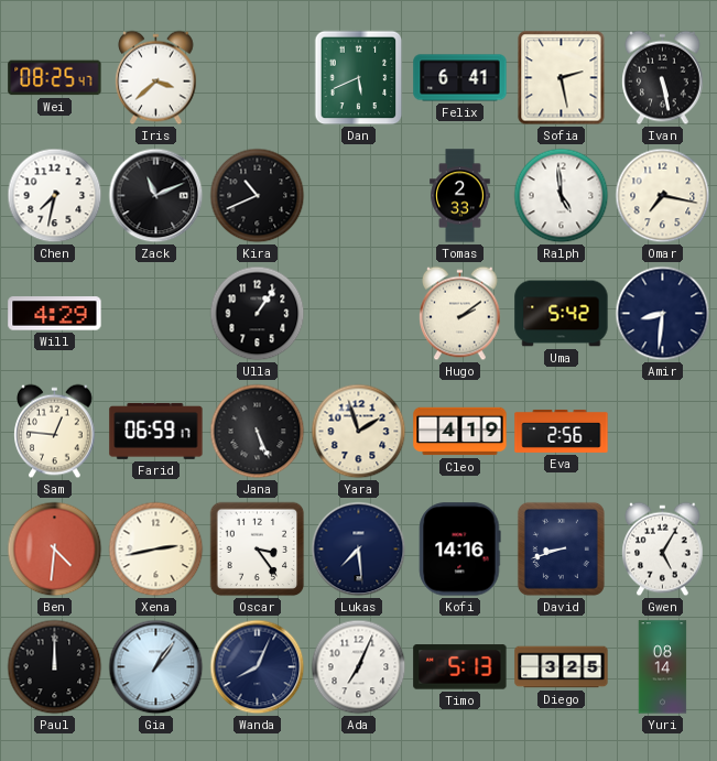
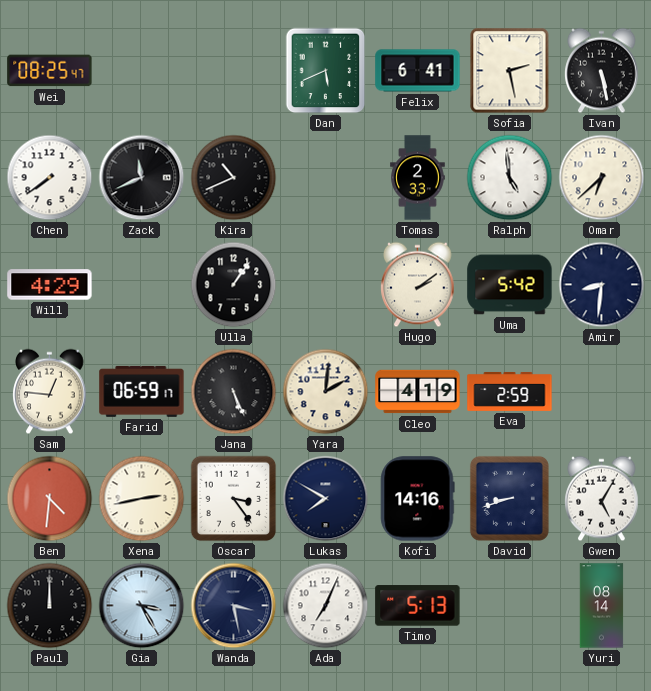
Iris: 3:38 -> none
Chen: 7:32 -> 7:39
Zack: 11:11 -> 11:41
Omar: 7:17 -> 6:38
Yara: 1:57 -> 2:01
Eva: 2:56 -> 2:59
Lukas: 7:29 -> 7:50
Gia: 1:06 -> 3:25
Wanda: 8:04 -> 3:28
Diego: 3:25 -> none
